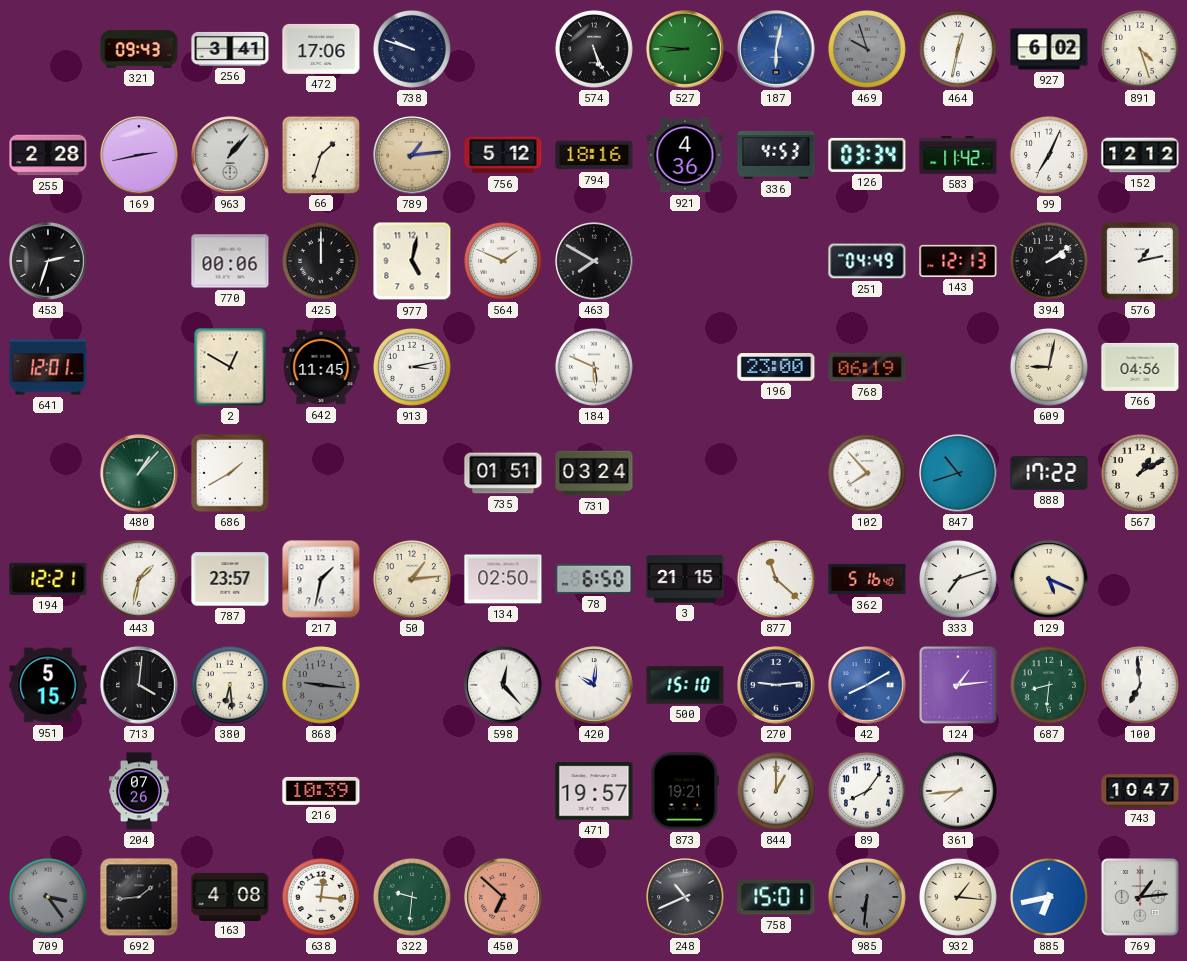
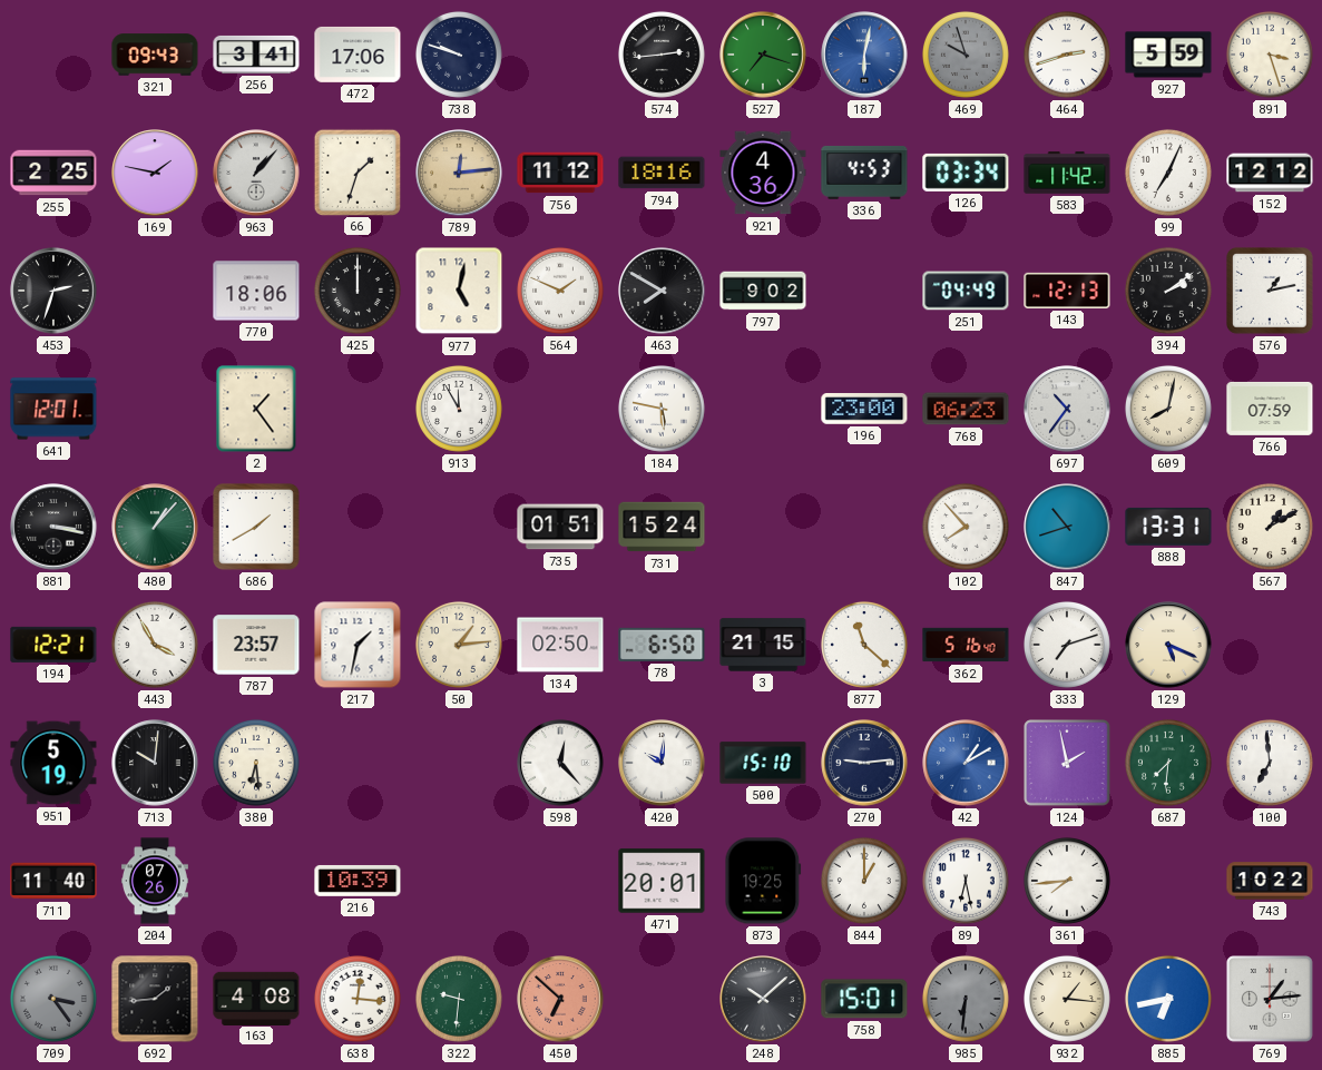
574: 5:26 -> 2:44
527: 8:46 -> 7:18
464: 12:32 -> 2:42
927: 6:02 -> 5:59
891: 4:27 -> 3:27
255: 2:28 -> 2:25
169: 2:43 -> 1:47
789: 1:14 -> 12:14
756: 5:12 -> 11:12
770: 00:06 -> 18:06
797: none -> 9:02
2: 12:50 -> 1:24
642: 11:45 -> none
913: 3:13 -> 11:55
184: 5:49 -> 5:47
768: 06:19 -> 06:23
697: none -> 10:36
609: 9:02 -> 8:02
766: 04:56 -> 07:59
881: none -> 3:17
731: 03:24 -> 15:24
888: 17:22 -> 13:31
443: 1:32 -> 3:55
951: 5:15 -> 5:19
713: 4:01 -> 10:01
868: 9:16 -> none
42: 8:10 -> 1:10
124: 1:14 -> 1:58
687: 8:31 -> 7:31
711: none -> 11:40
471: 19:57 -> 20:01
873: 19:21 -> 19:25
89: 8:06 -> 6:28
743: 10:47 -> 10:22
248: 10:41 -> 10:08
